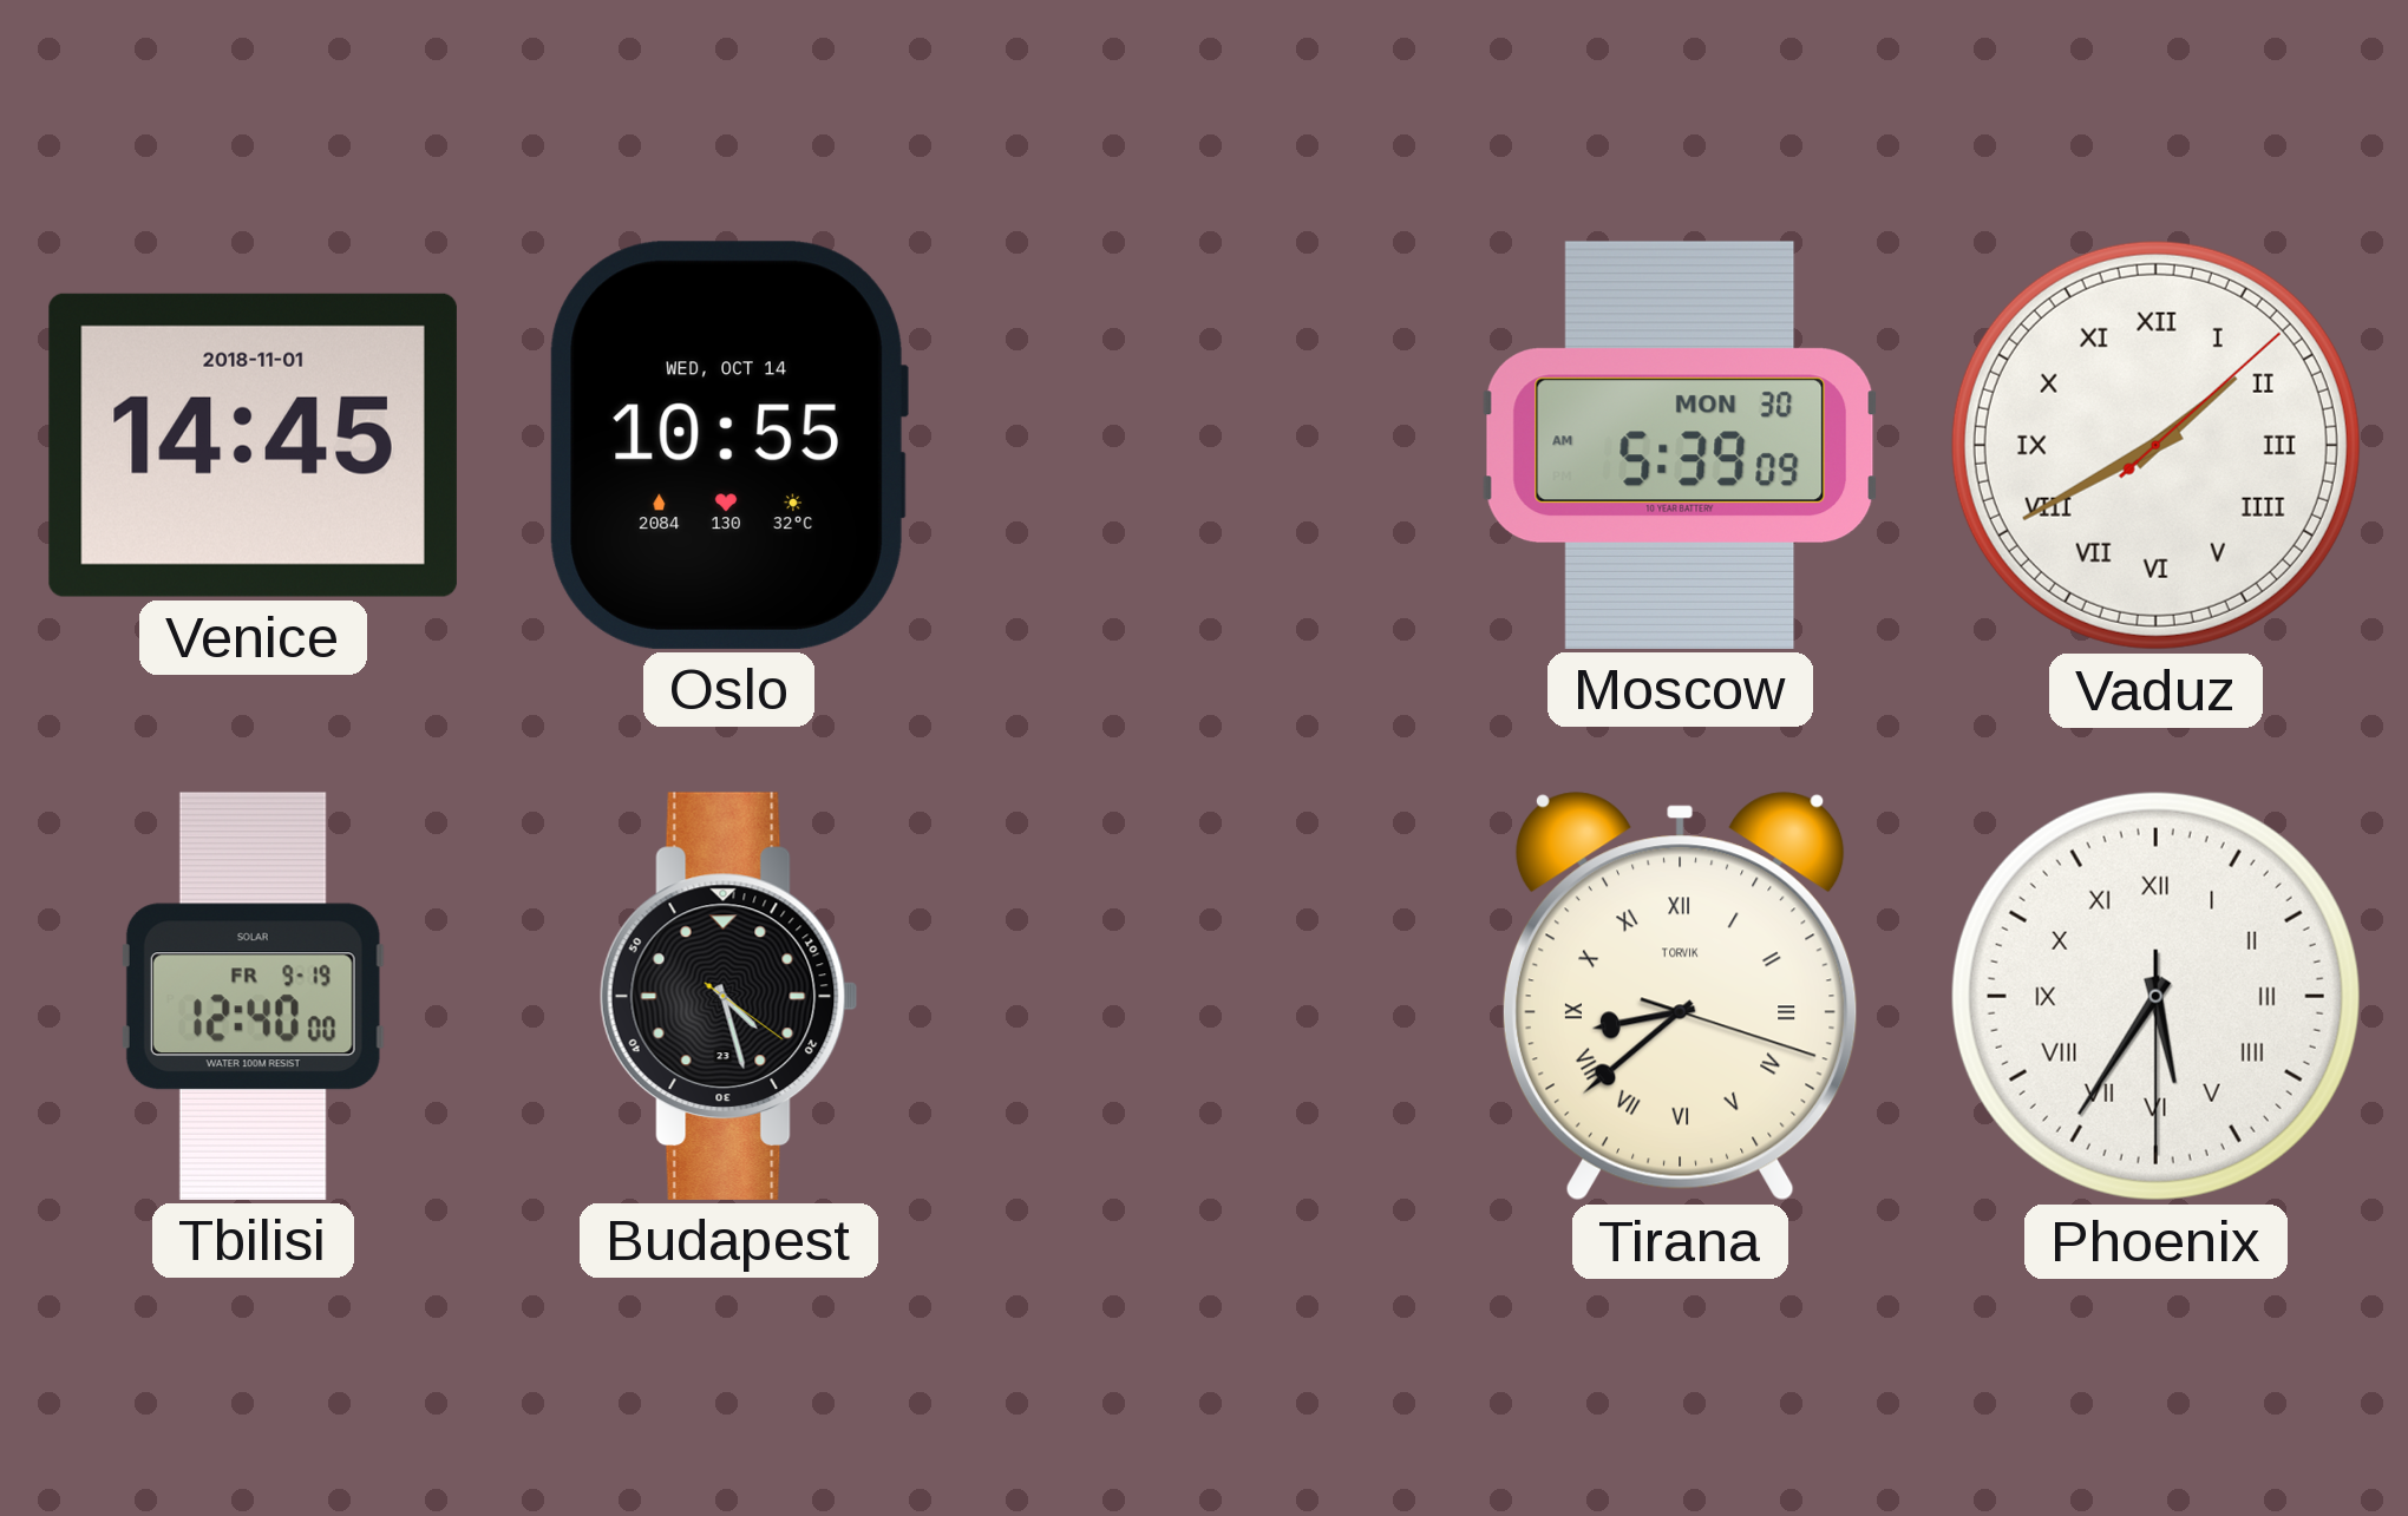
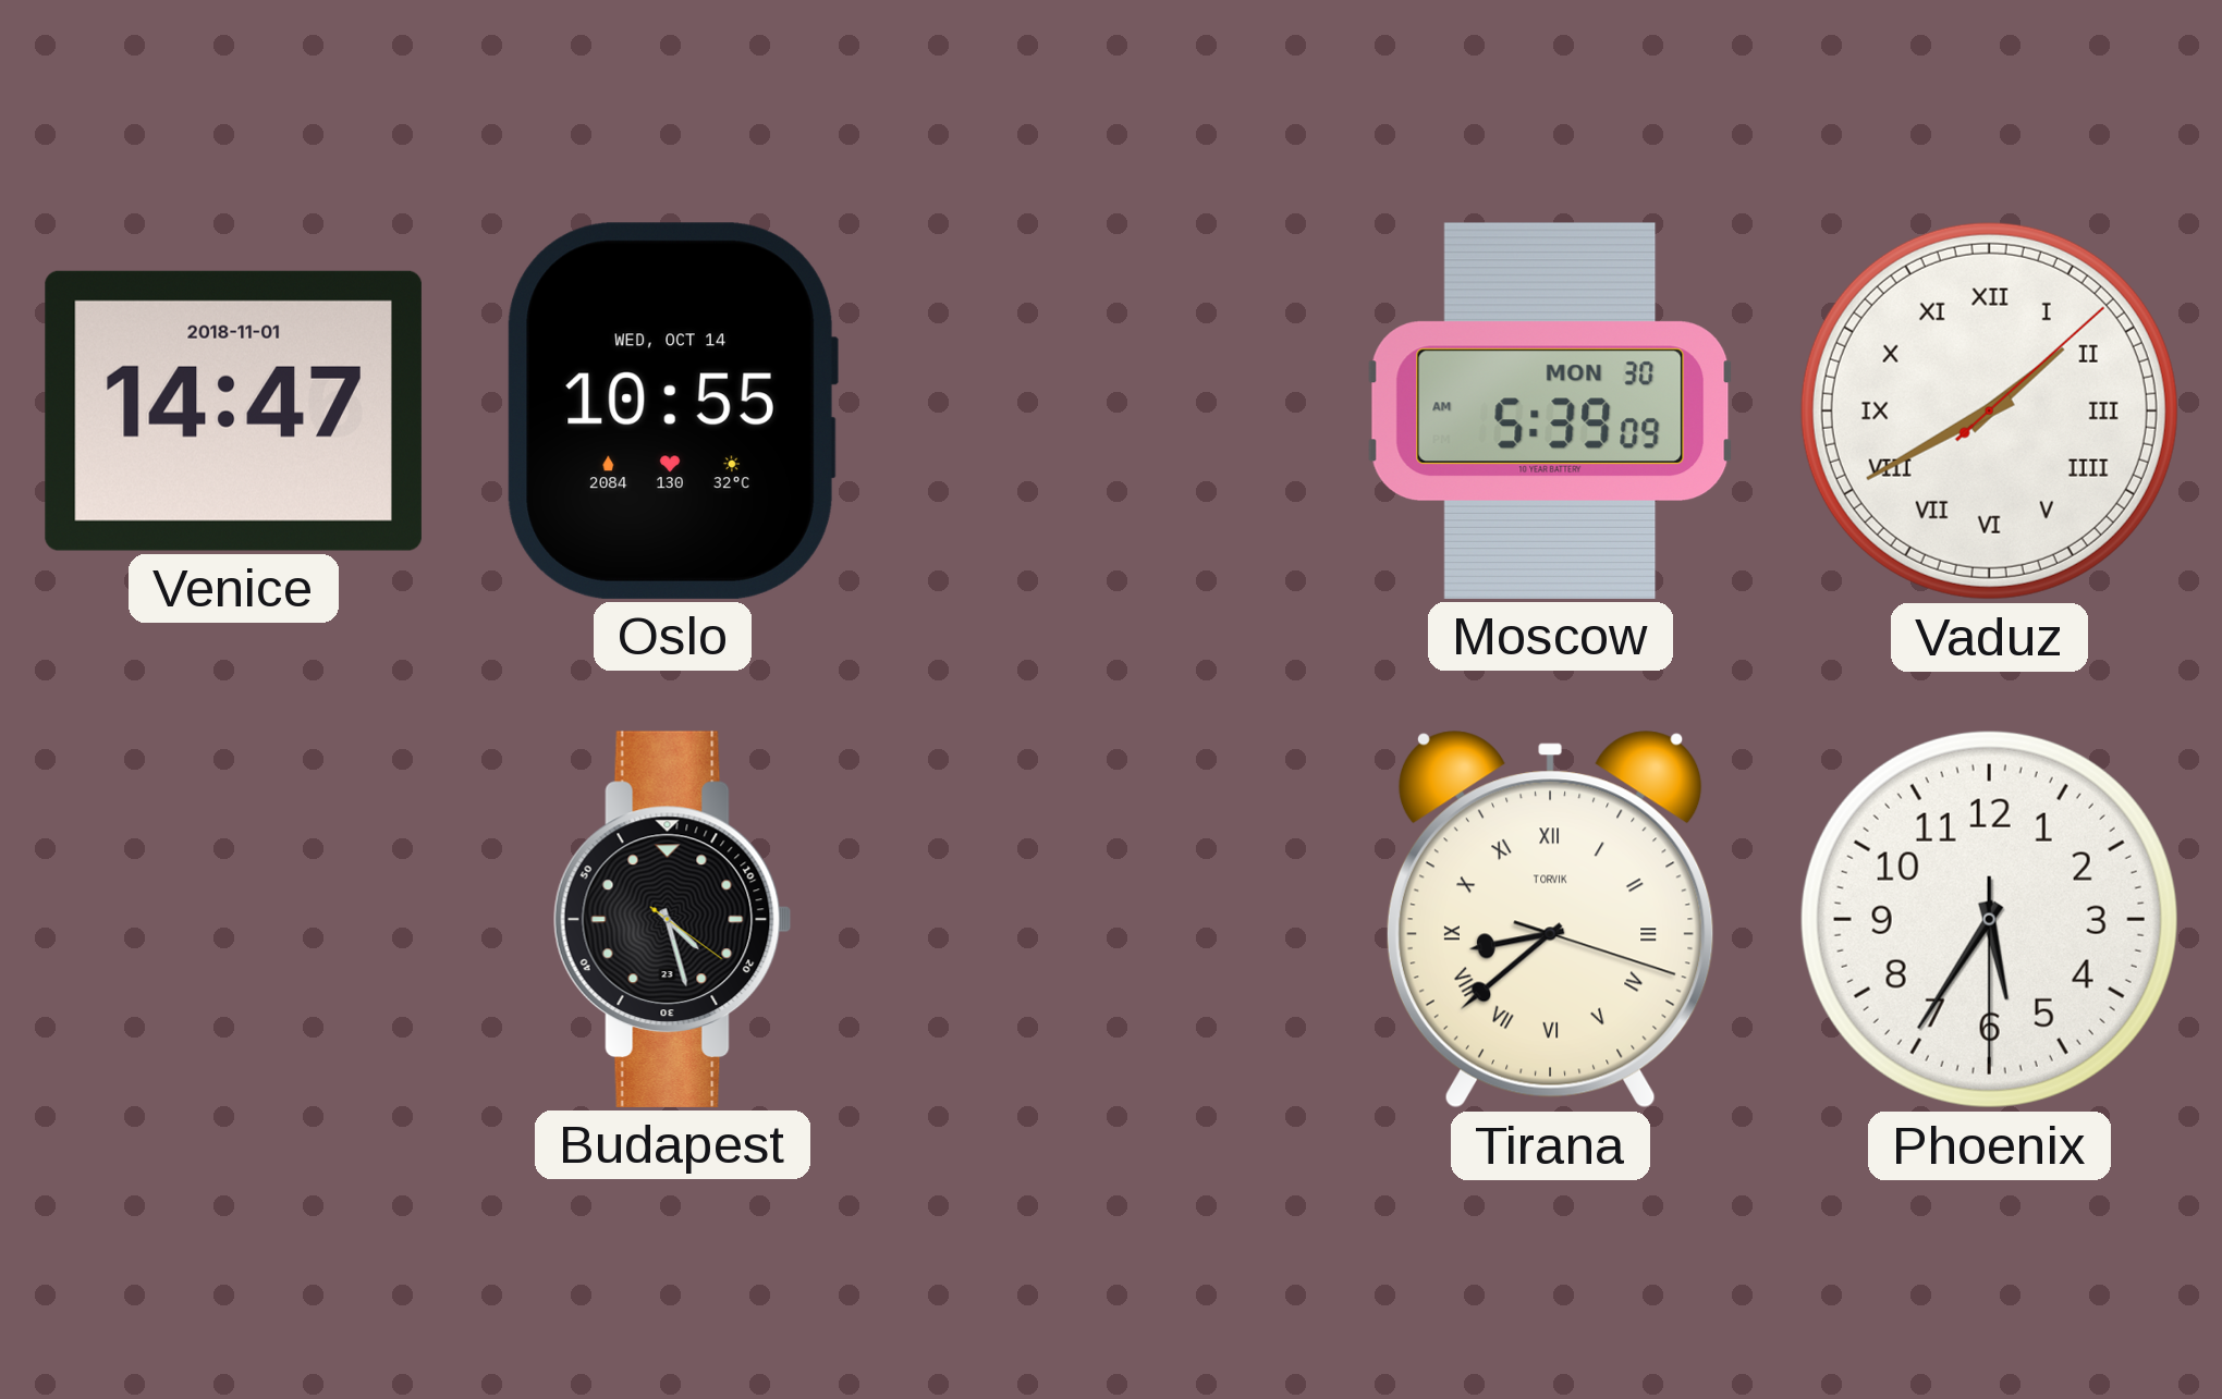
Venice: 14:45 -> 14:47
Tbilisi: 12:40 -> none
Phoenix numerals: Roman -> Arabic
